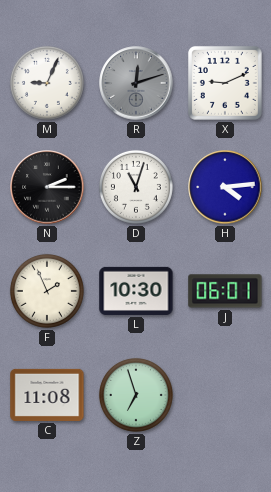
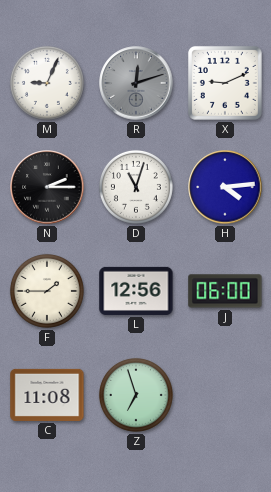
F: 1:56 -> 1:45
L: 10:30 -> 12:56
J: 06:01 -> 06:00
